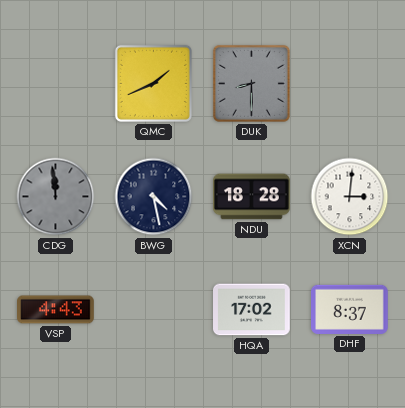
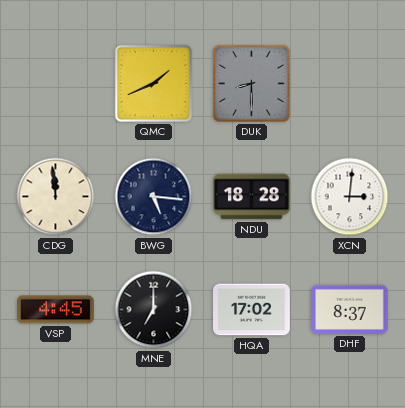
CDG dial: grey -> cream
BWG: 4:28 -> 5:16
VSP: 4:43 -> 4:45
MNE: none -> 7:00
